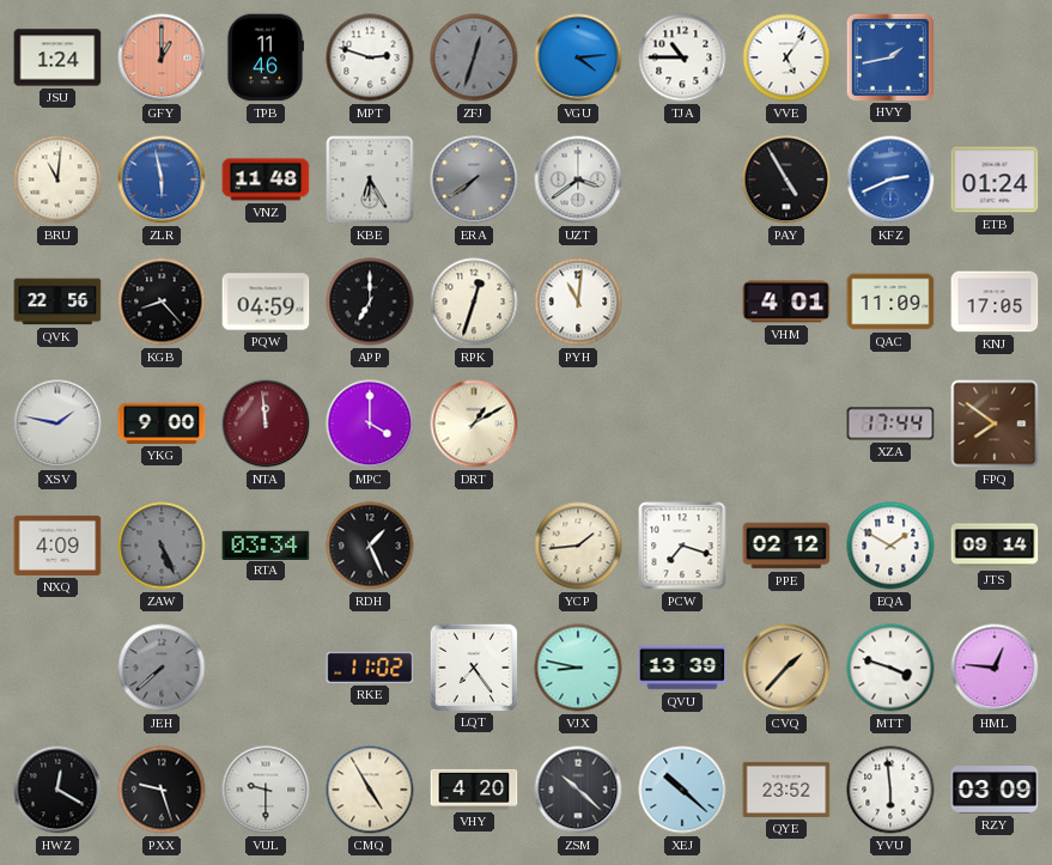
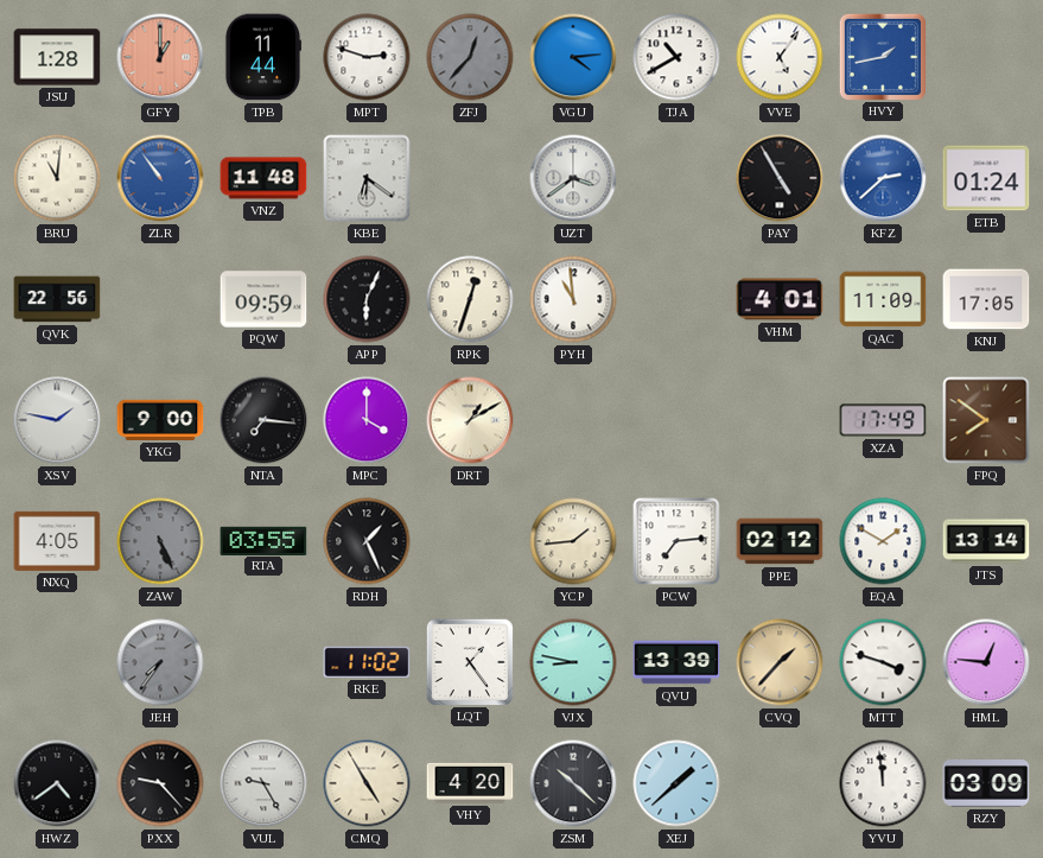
JSU: 1:24 -> 1:28
TPB: 11:46 -> 11:44
ZFJ: 12:33 -> 12:37
TJA: 10:45 -> 10:40
ZLR: 5:58 -> 10:54
KBE: 6:25 -> 6:21
ERA: 7:39 -> none
KFZ: 2:41 -> 2:38
KGB: 8:23 -> none
PQW: 04:59 -> 09:59
APP: 7:00 -> 6:04
PYH: 11:01 -> 10:59
NTA: 11:59 -> 7:16
NTA dial: burgundy -> black
XZA: 17:44 -> 17:49
NXQ: 4:09 -> 4:05
RTA: 03:34 -> 03:55
PCW: 7:18 -> 7:14
JTS: 09:14 -> 13:14
JEH: 7:38 -> 7:36
LQT: 7:24 -> 1:24
HWZ: 12:20 -> 4:39
PXX: 9:27 -> 9:23
VUL: 9:30 -> 9:25
XEJ: 10:22 -> 1:38
QYE: 23:52 -> none
YVU: 5:59 -> 11:59
